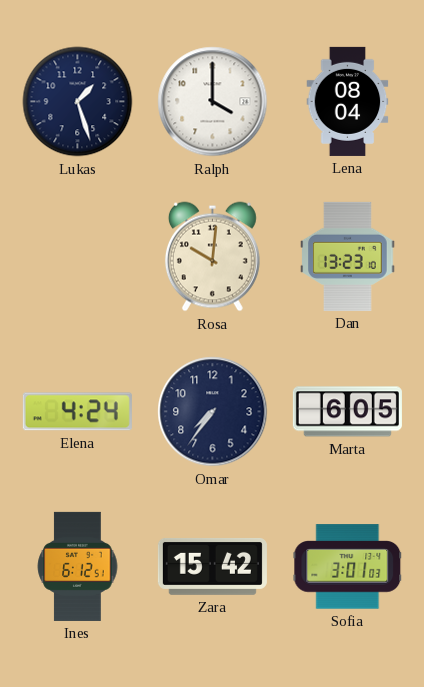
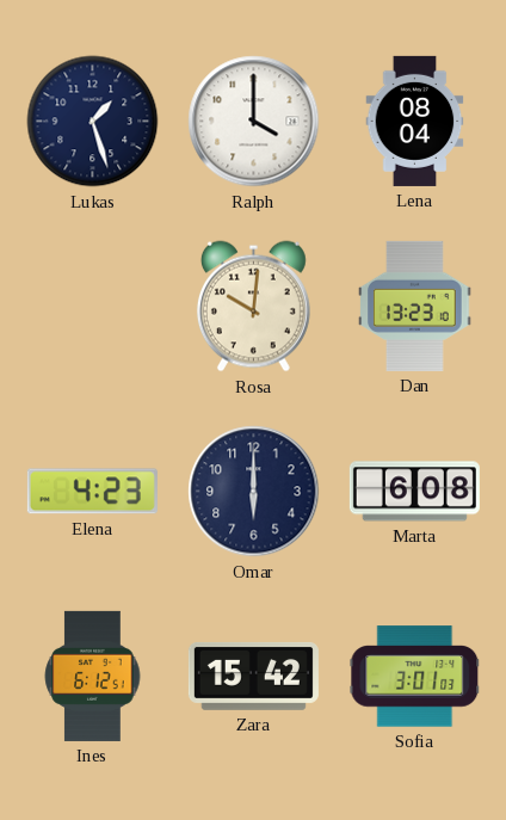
Elena: 4:24 -> 4:23
Omar: 7:36 -> 6:00
Marta: 6:05 -> 6:08
